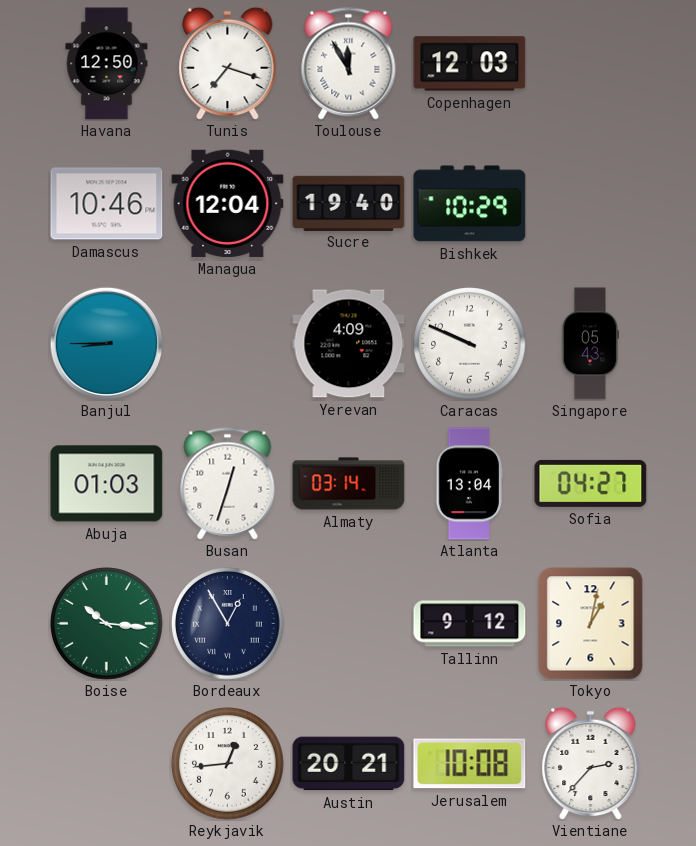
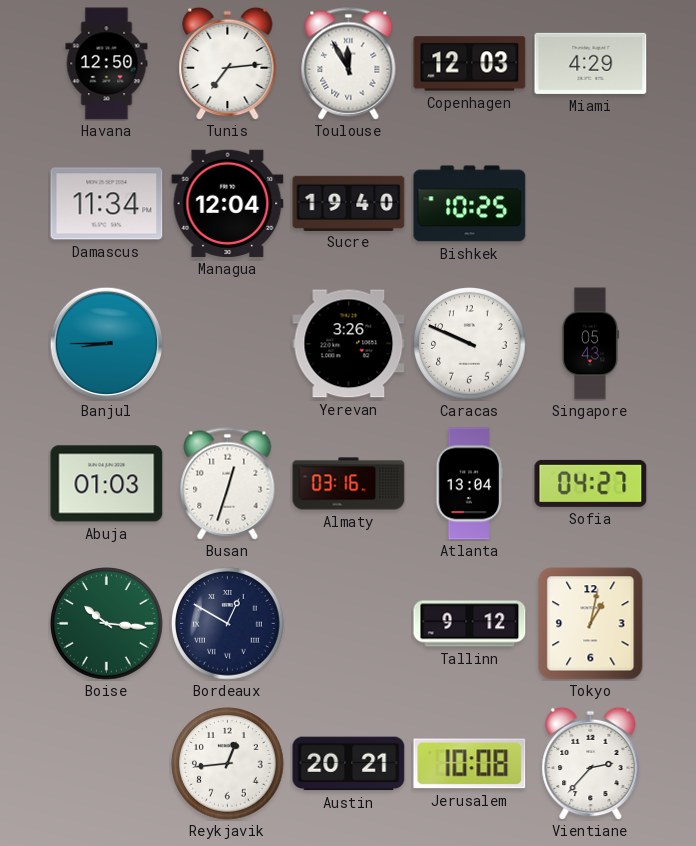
Tunis: 7:18 -> 7:14
Miami: none -> 4:29
Damascus: 10:46 -> 11:34
Bishkek: 10:29 -> 10:25
Yerevan: 4:09 -> 3:26
Almaty: 03:14 -> 03:16
Bordeaux: 12:55 -> 12:50
